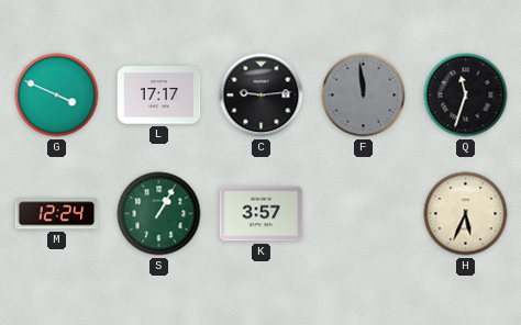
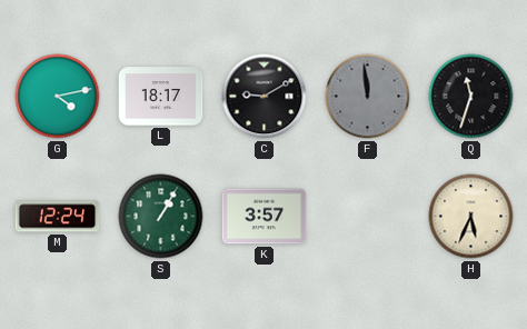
G: 3:49 -> 4:13
L: 17:17 -> 18:17
C: 9:14 -> 9:10
